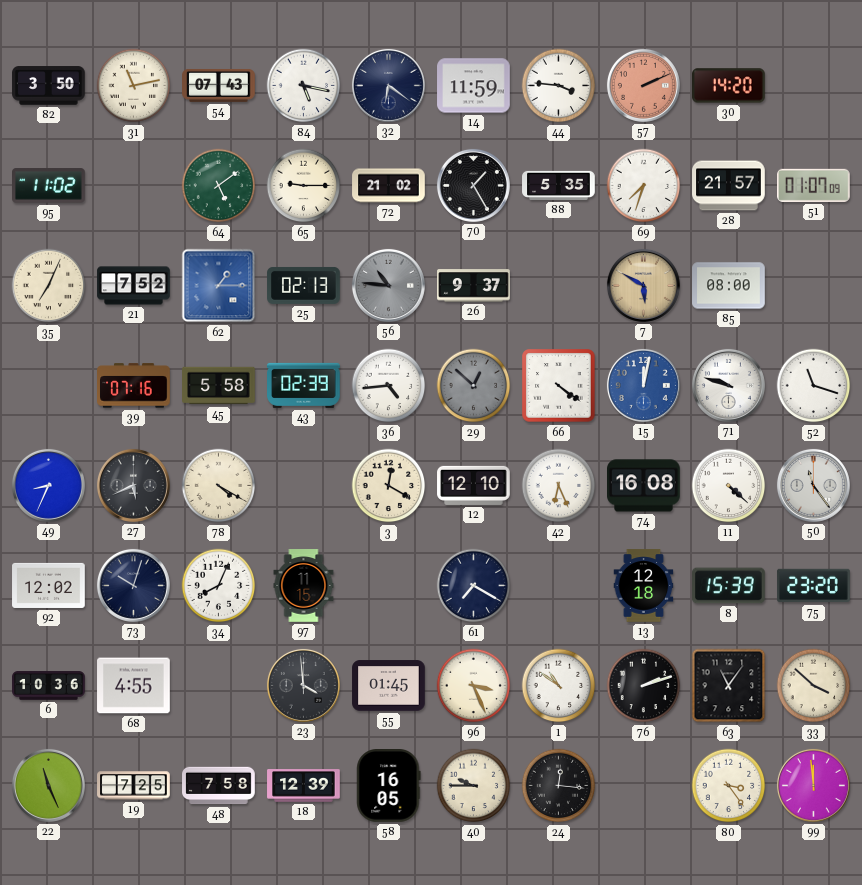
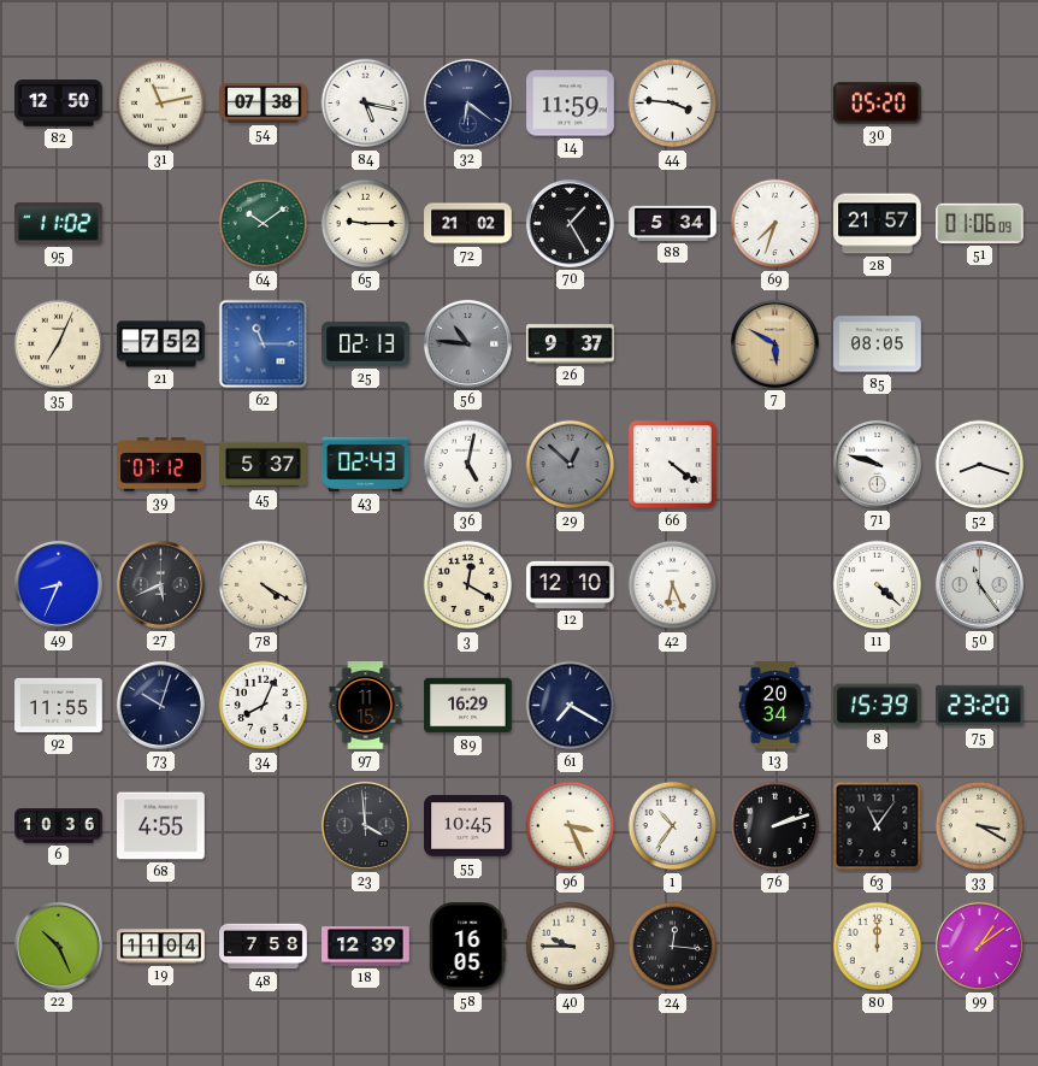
82: 3:50 -> 12:50
54: 07:43 -> 07:38
57: 2:11 -> none
30: 14:20 -> 05:20
64: 5:09 -> 10:09
88: 5:35 -> 5:34
51: 01:07 -> 01:06
62: 1:15 -> 11:15
85: 08:00 -> 08:05
39: 07:16 -> 07:12
45: 5:58 -> 5:37
43: 02:39 -> 02:43
36: 4:44 -> 5:02
15: 12:02 -> none
52: 11:18 -> 8:18
74: 16:08 -> none
92: 12:02 -> 11:55
89: none -> 16:29
13: 12:18 -> 20:34
55: 01:45 -> 10:45
1: 10:51 -> 10:36
33: 3:52 -> 3:20
22: 11:26 -> 10:26
19: 7:25 -> 11:04
80: 3:24 -> 12:00
99: 11:59 -> 1:09
